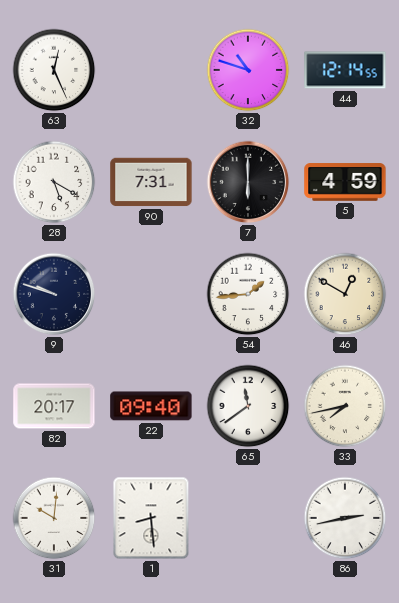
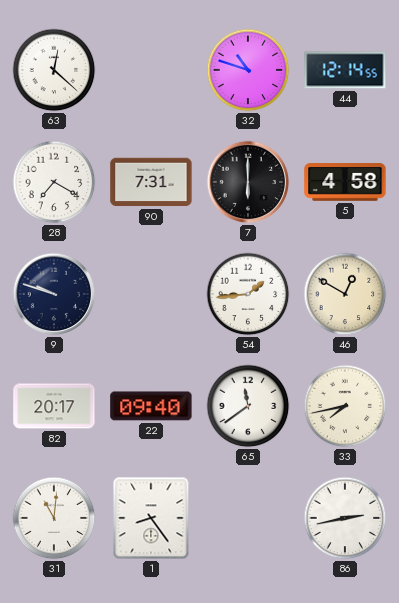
63: 12:26 -> 12:22
28: 5:20 -> 7:20
5: 4:59 -> 4:58
31: 10:01 -> 11:01
1: 8:29 -> 8:24
